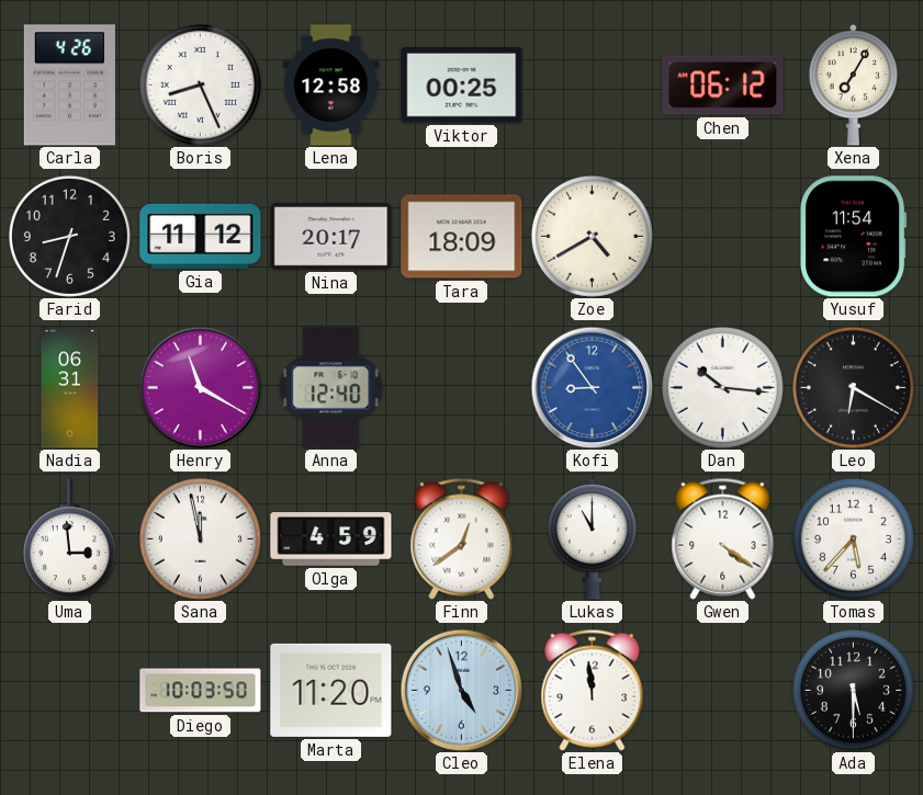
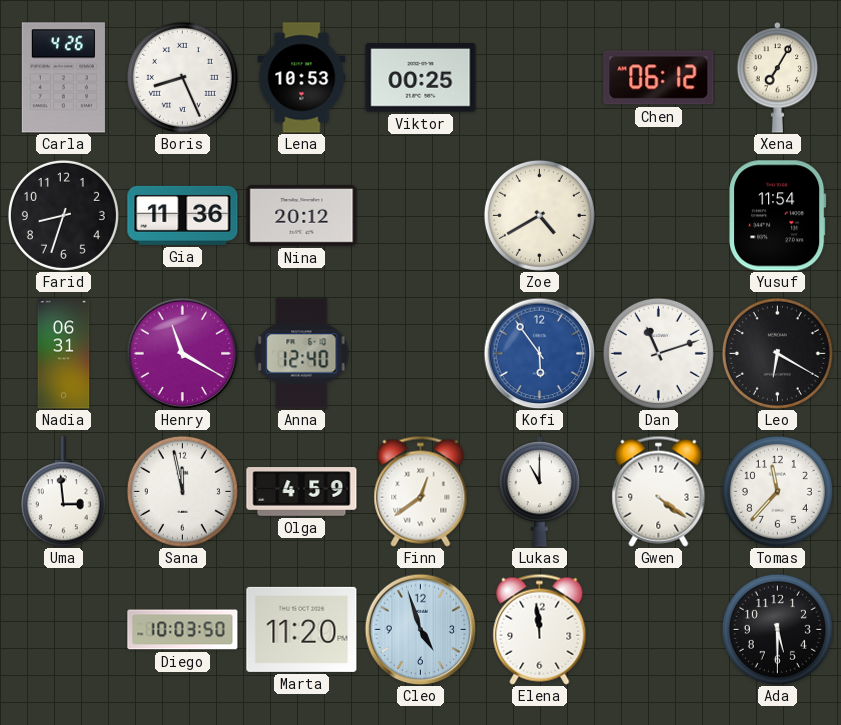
Lena: 12:58 -> 10:53
Gia: 11:12 -> 11:36
Nina: 20:17 -> 20:12
Tara: 18:09 -> none
Kofi: 8:54 -> 5:54
Dan: 10:16 -> 11:12
Tomas: 5:37 -> 11:37
